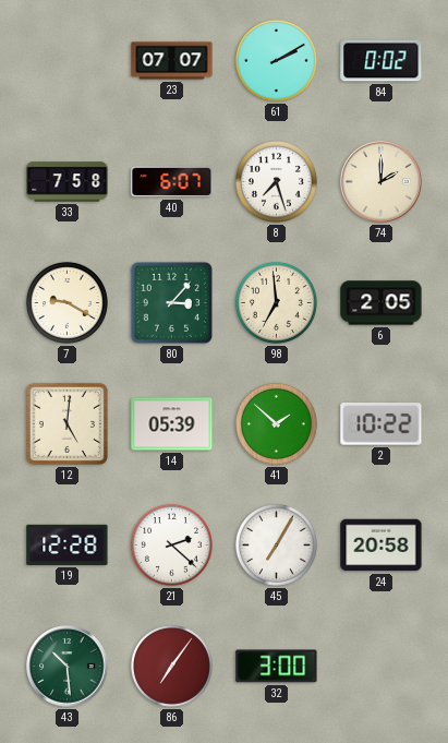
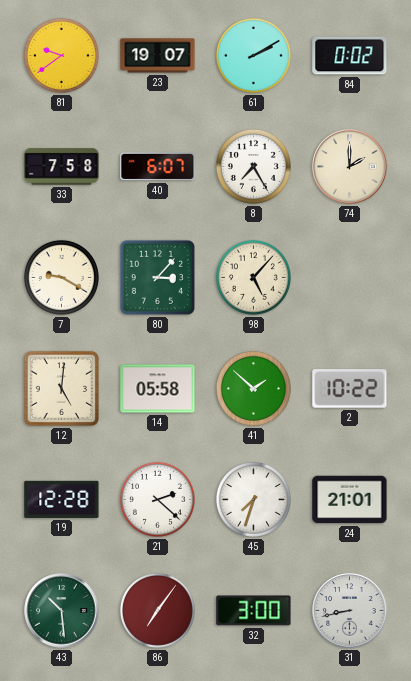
81: none -> 9:39
23: 07:07 -> 19:07
8: 7:27 -> 7:25
98: 6:59 -> 5:07
6: 2:05 -> none
14: 05:39 -> 05:58
45: 7:05 -> 7:33
24: 20:58 -> 21:01
31: none -> 8:43
